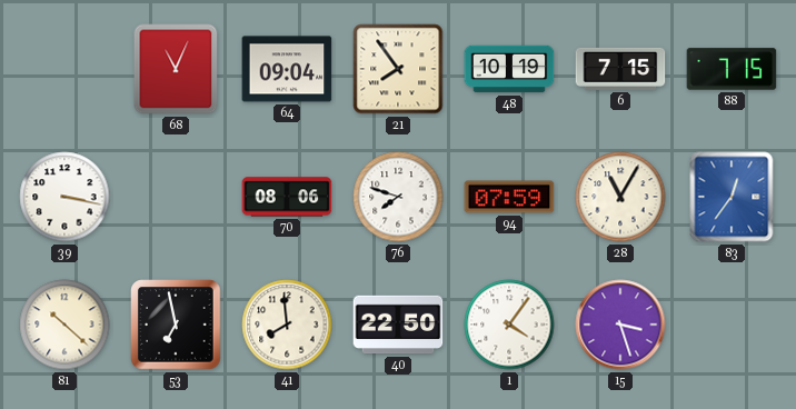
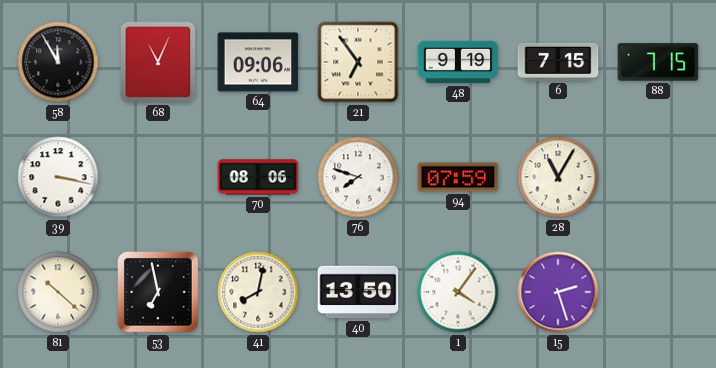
58: none -> 11:55
64: 09:04 -> 09:06
21: 7:54 -> 6:54
48: 10:19 -> 9:19
83: 12:36 -> none
41: 7:59 -> 8:02
40: 22:50 -> 13:50
15: 3:27 -> 2:27
